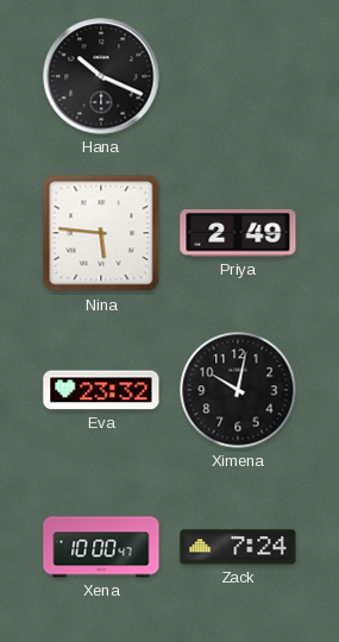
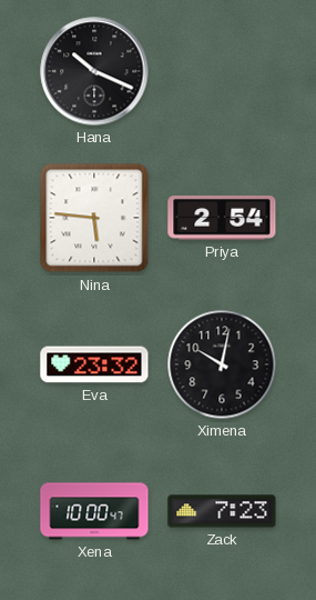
Priya: 2:49 -> 2:54
Zack: 7:24 -> 7:23
